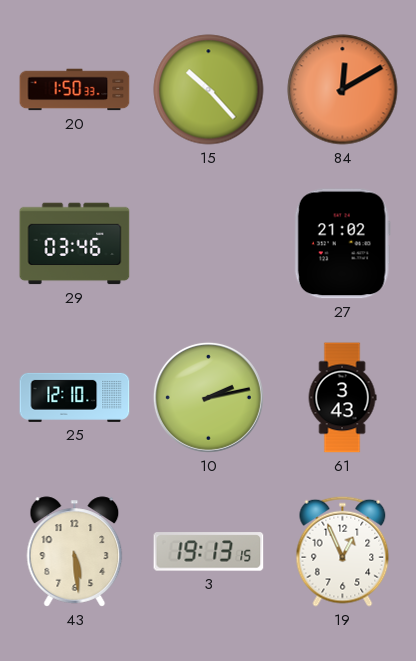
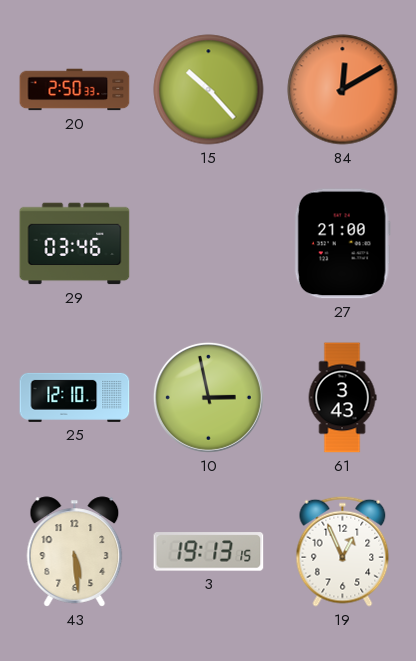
20: 1:50 -> 2:50
27: 21:02 -> 21:00
10: 2:13 -> 2:58
